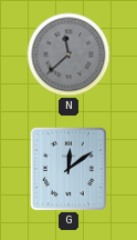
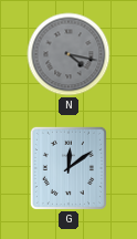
N: 11:38 -> 4:17
